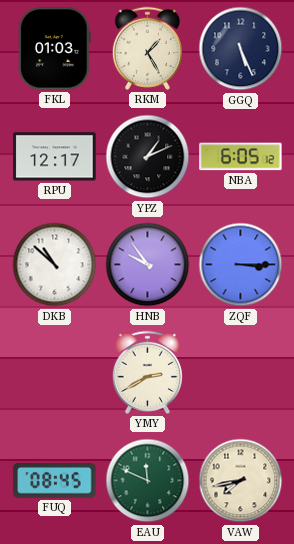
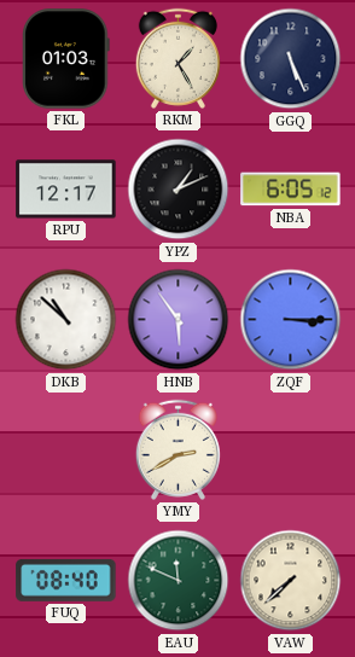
HNB: 9:54 -> 5:54
FUQ: 08:45 -> 08:40
VAW: 7:43 -> 7:38
